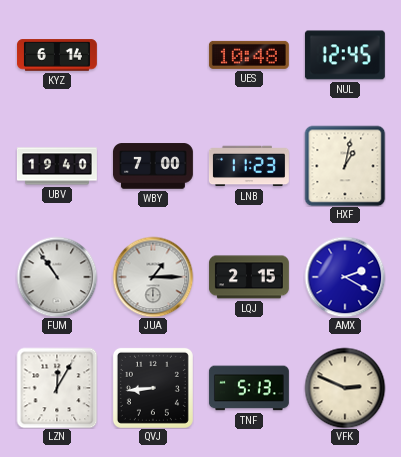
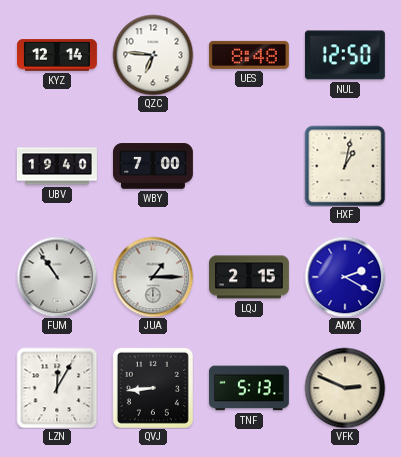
KYZ: 6:14 -> 12:14
QZC: none -> 6:46
UES: 10:48 -> 8:48
NUL: 12:45 -> 12:50
LNB: 11:23 -> none
